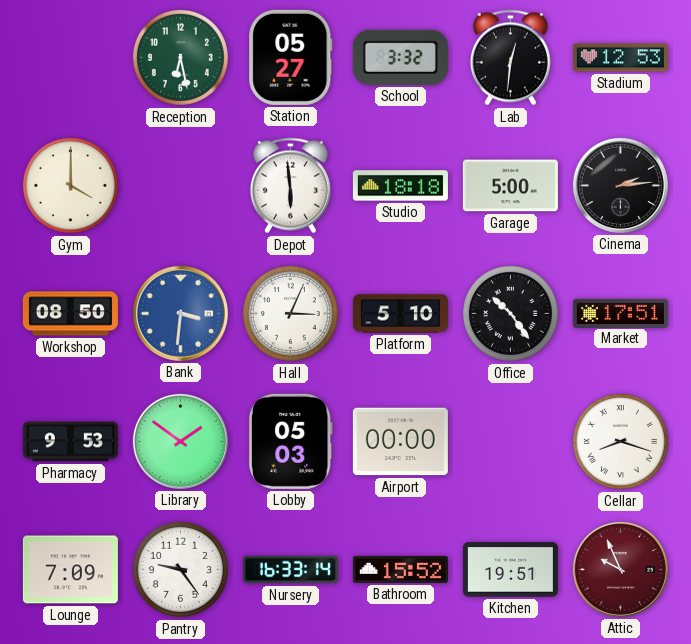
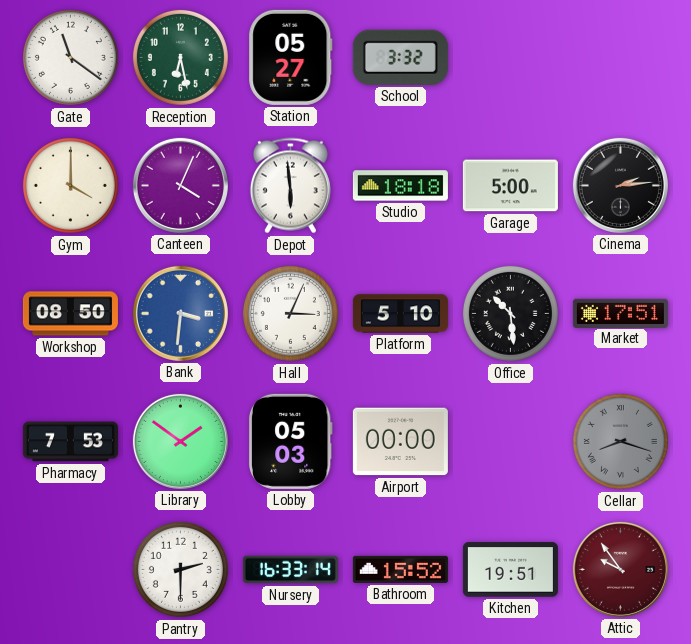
Gate: none -> 11:21
Lab: 12:31 -> none
Stadium: 12:53 -> none
Canteen: none -> 4:04
Office: 10:24 -> 10:29
Pharmacy: 9:53 -> 7:53
Cellar dial: white -> grey
Lounge: 7:09 -> none
Pantry: 9:24 -> 2:30
Attic: 9:56 -> 9:54
